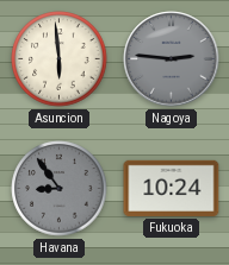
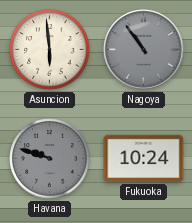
Nagoya: 2:46 -> 10:54
Havana: 8:54 -> 9:48
